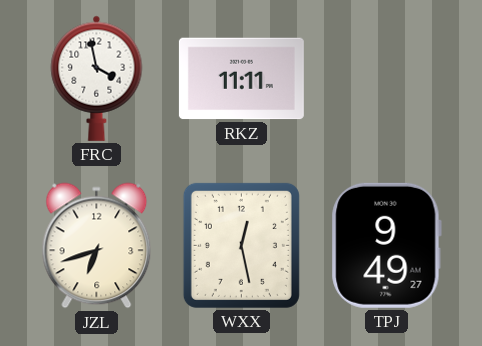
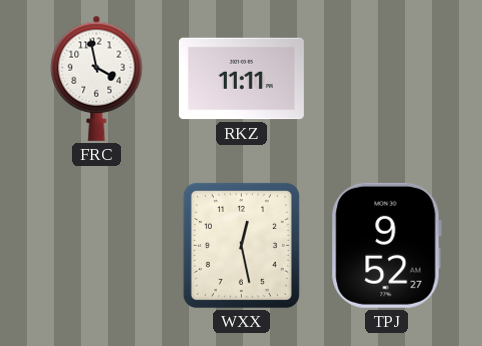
JZL: 6:42 -> none
TPJ: 9:49 -> 9:52
